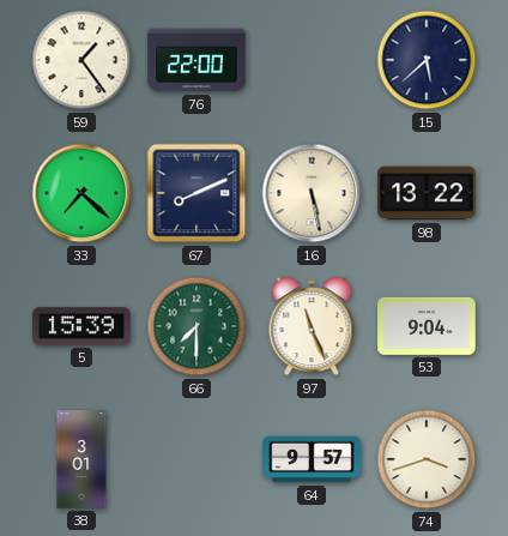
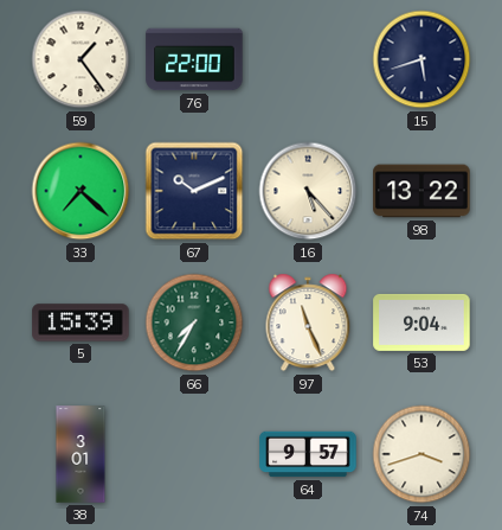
15: 5:38 -> 5:42
67: 8:11 -> 10:11
16: 5:28 -> 5:23
66: 7:30 -> 7:35
